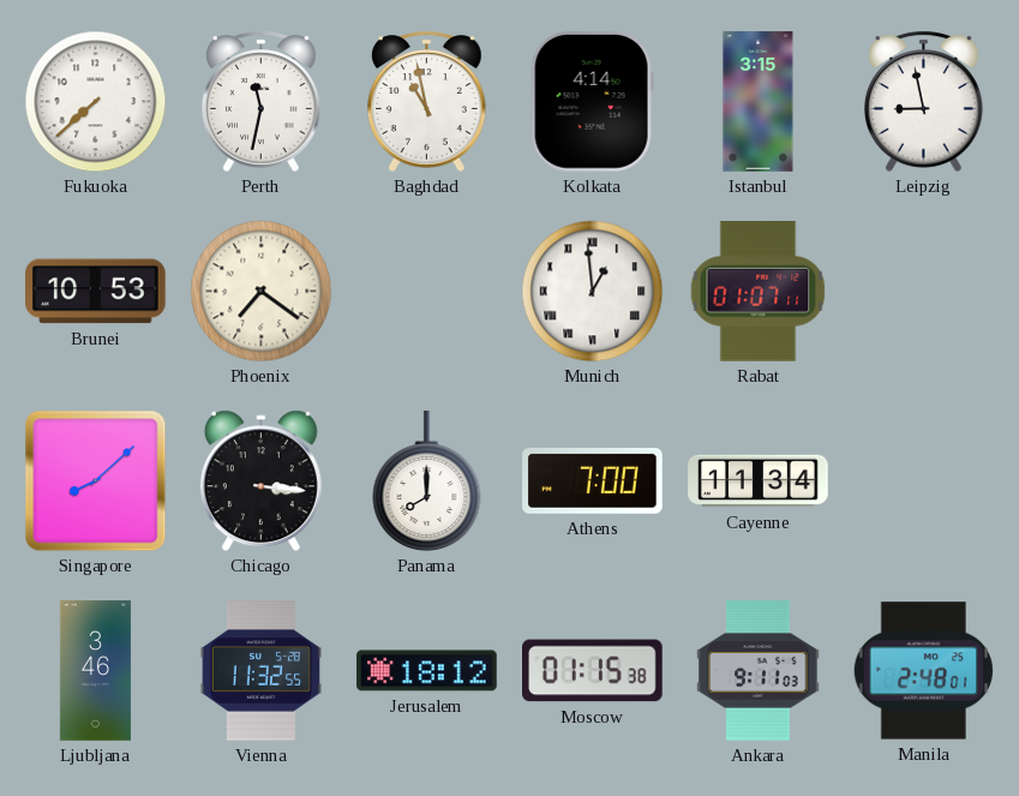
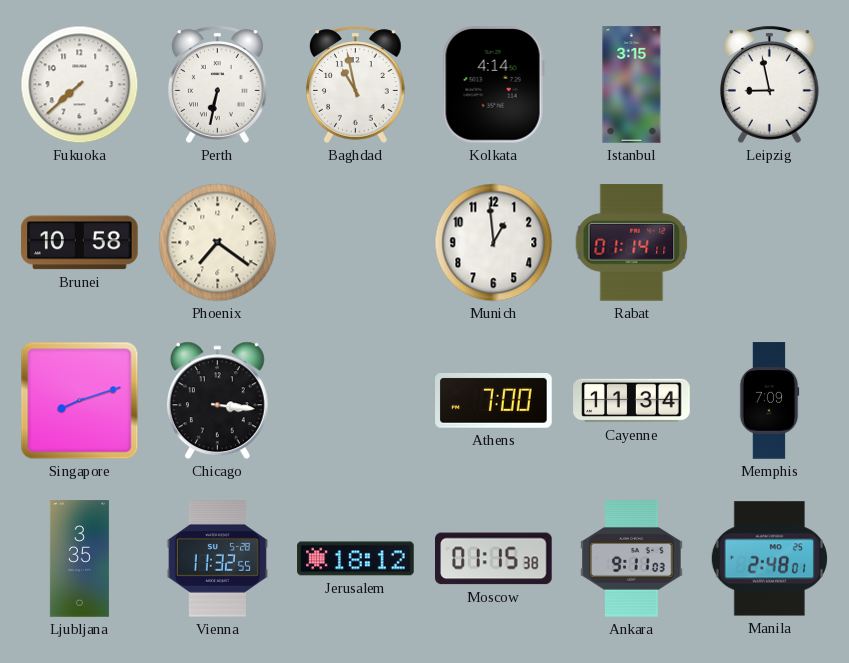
Perth: 11:32 -> 6:32
Brunei: 10:53 -> 10:58
Munich numerals: Roman -> Arabic
Rabat: 01:07 -> 01:14
Singapore: 8:08 -> 8:12
Panama: 8:00 -> none
Memphis: none -> 7:09
Ljubljana: 3:46 -> 3:35
